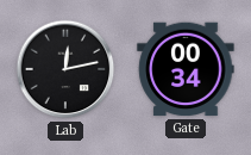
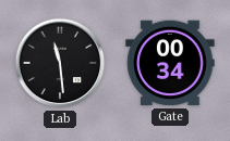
Lab: 12:13 -> 11:29
